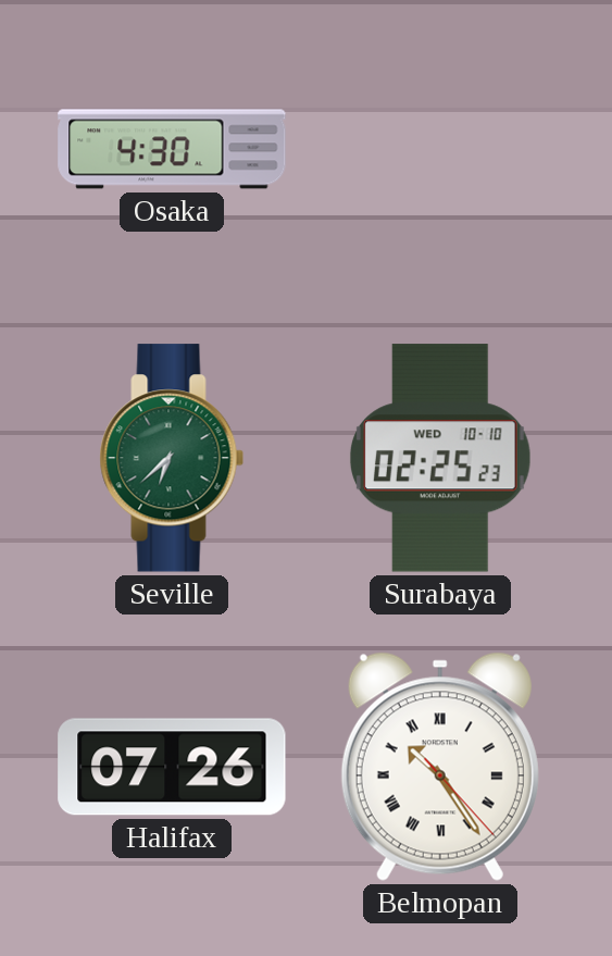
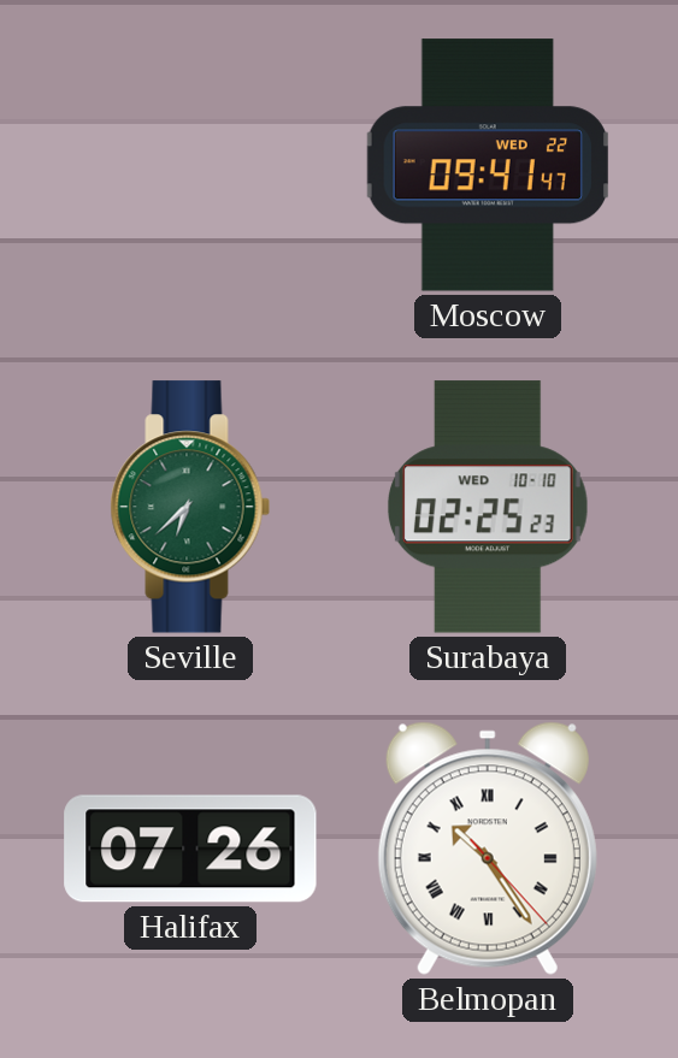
Osaka: 4:30 -> none
Moscow: none -> 09:41
